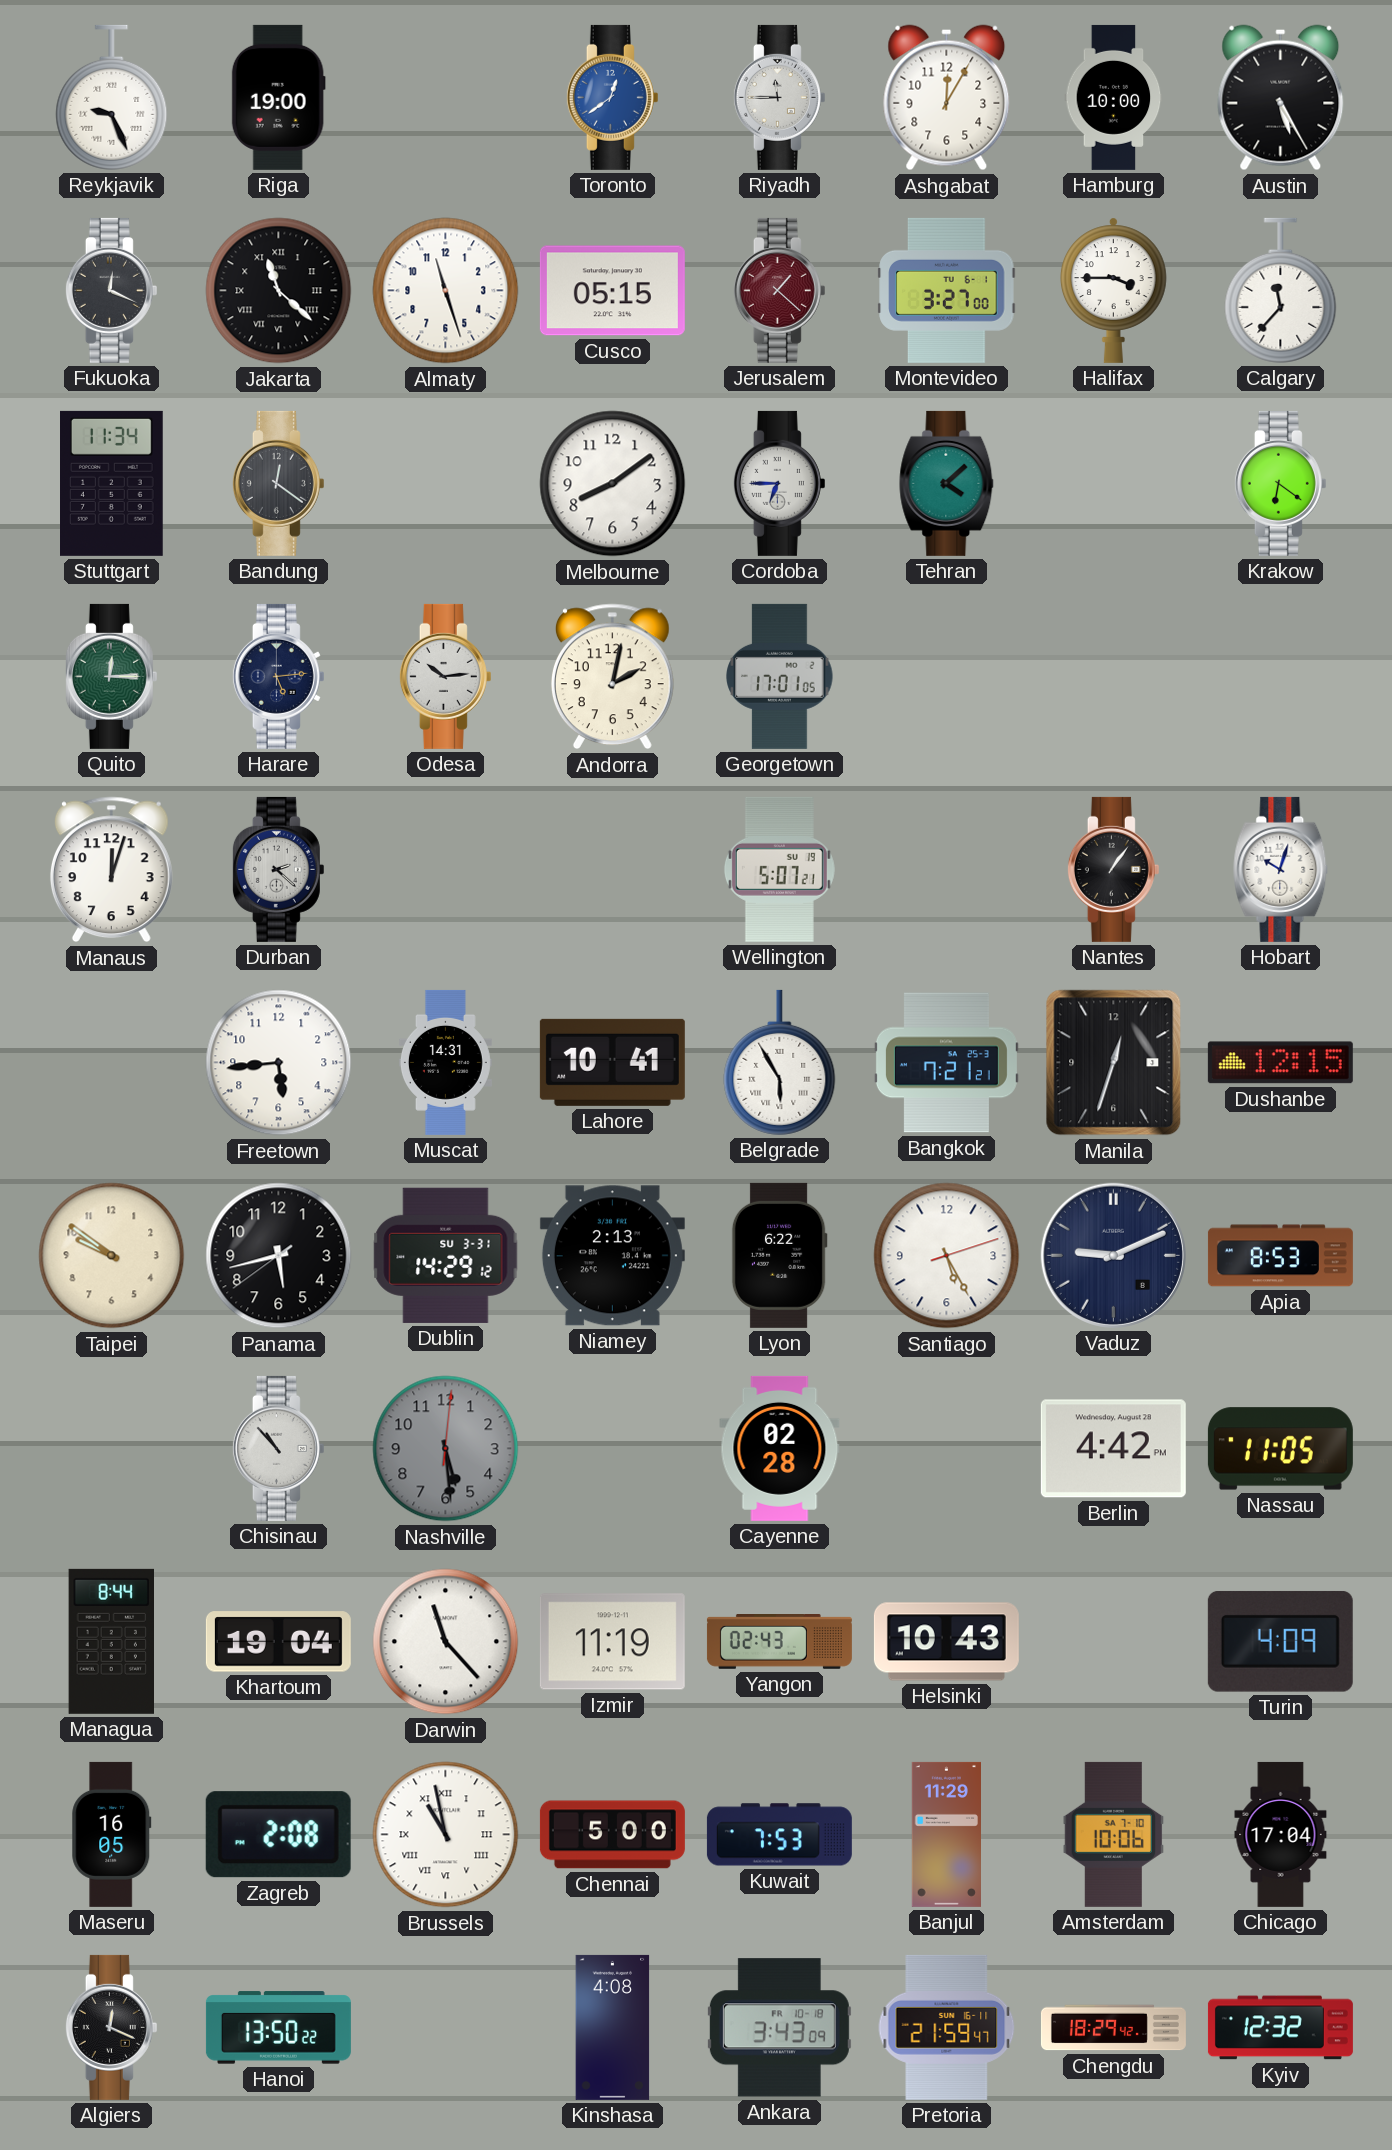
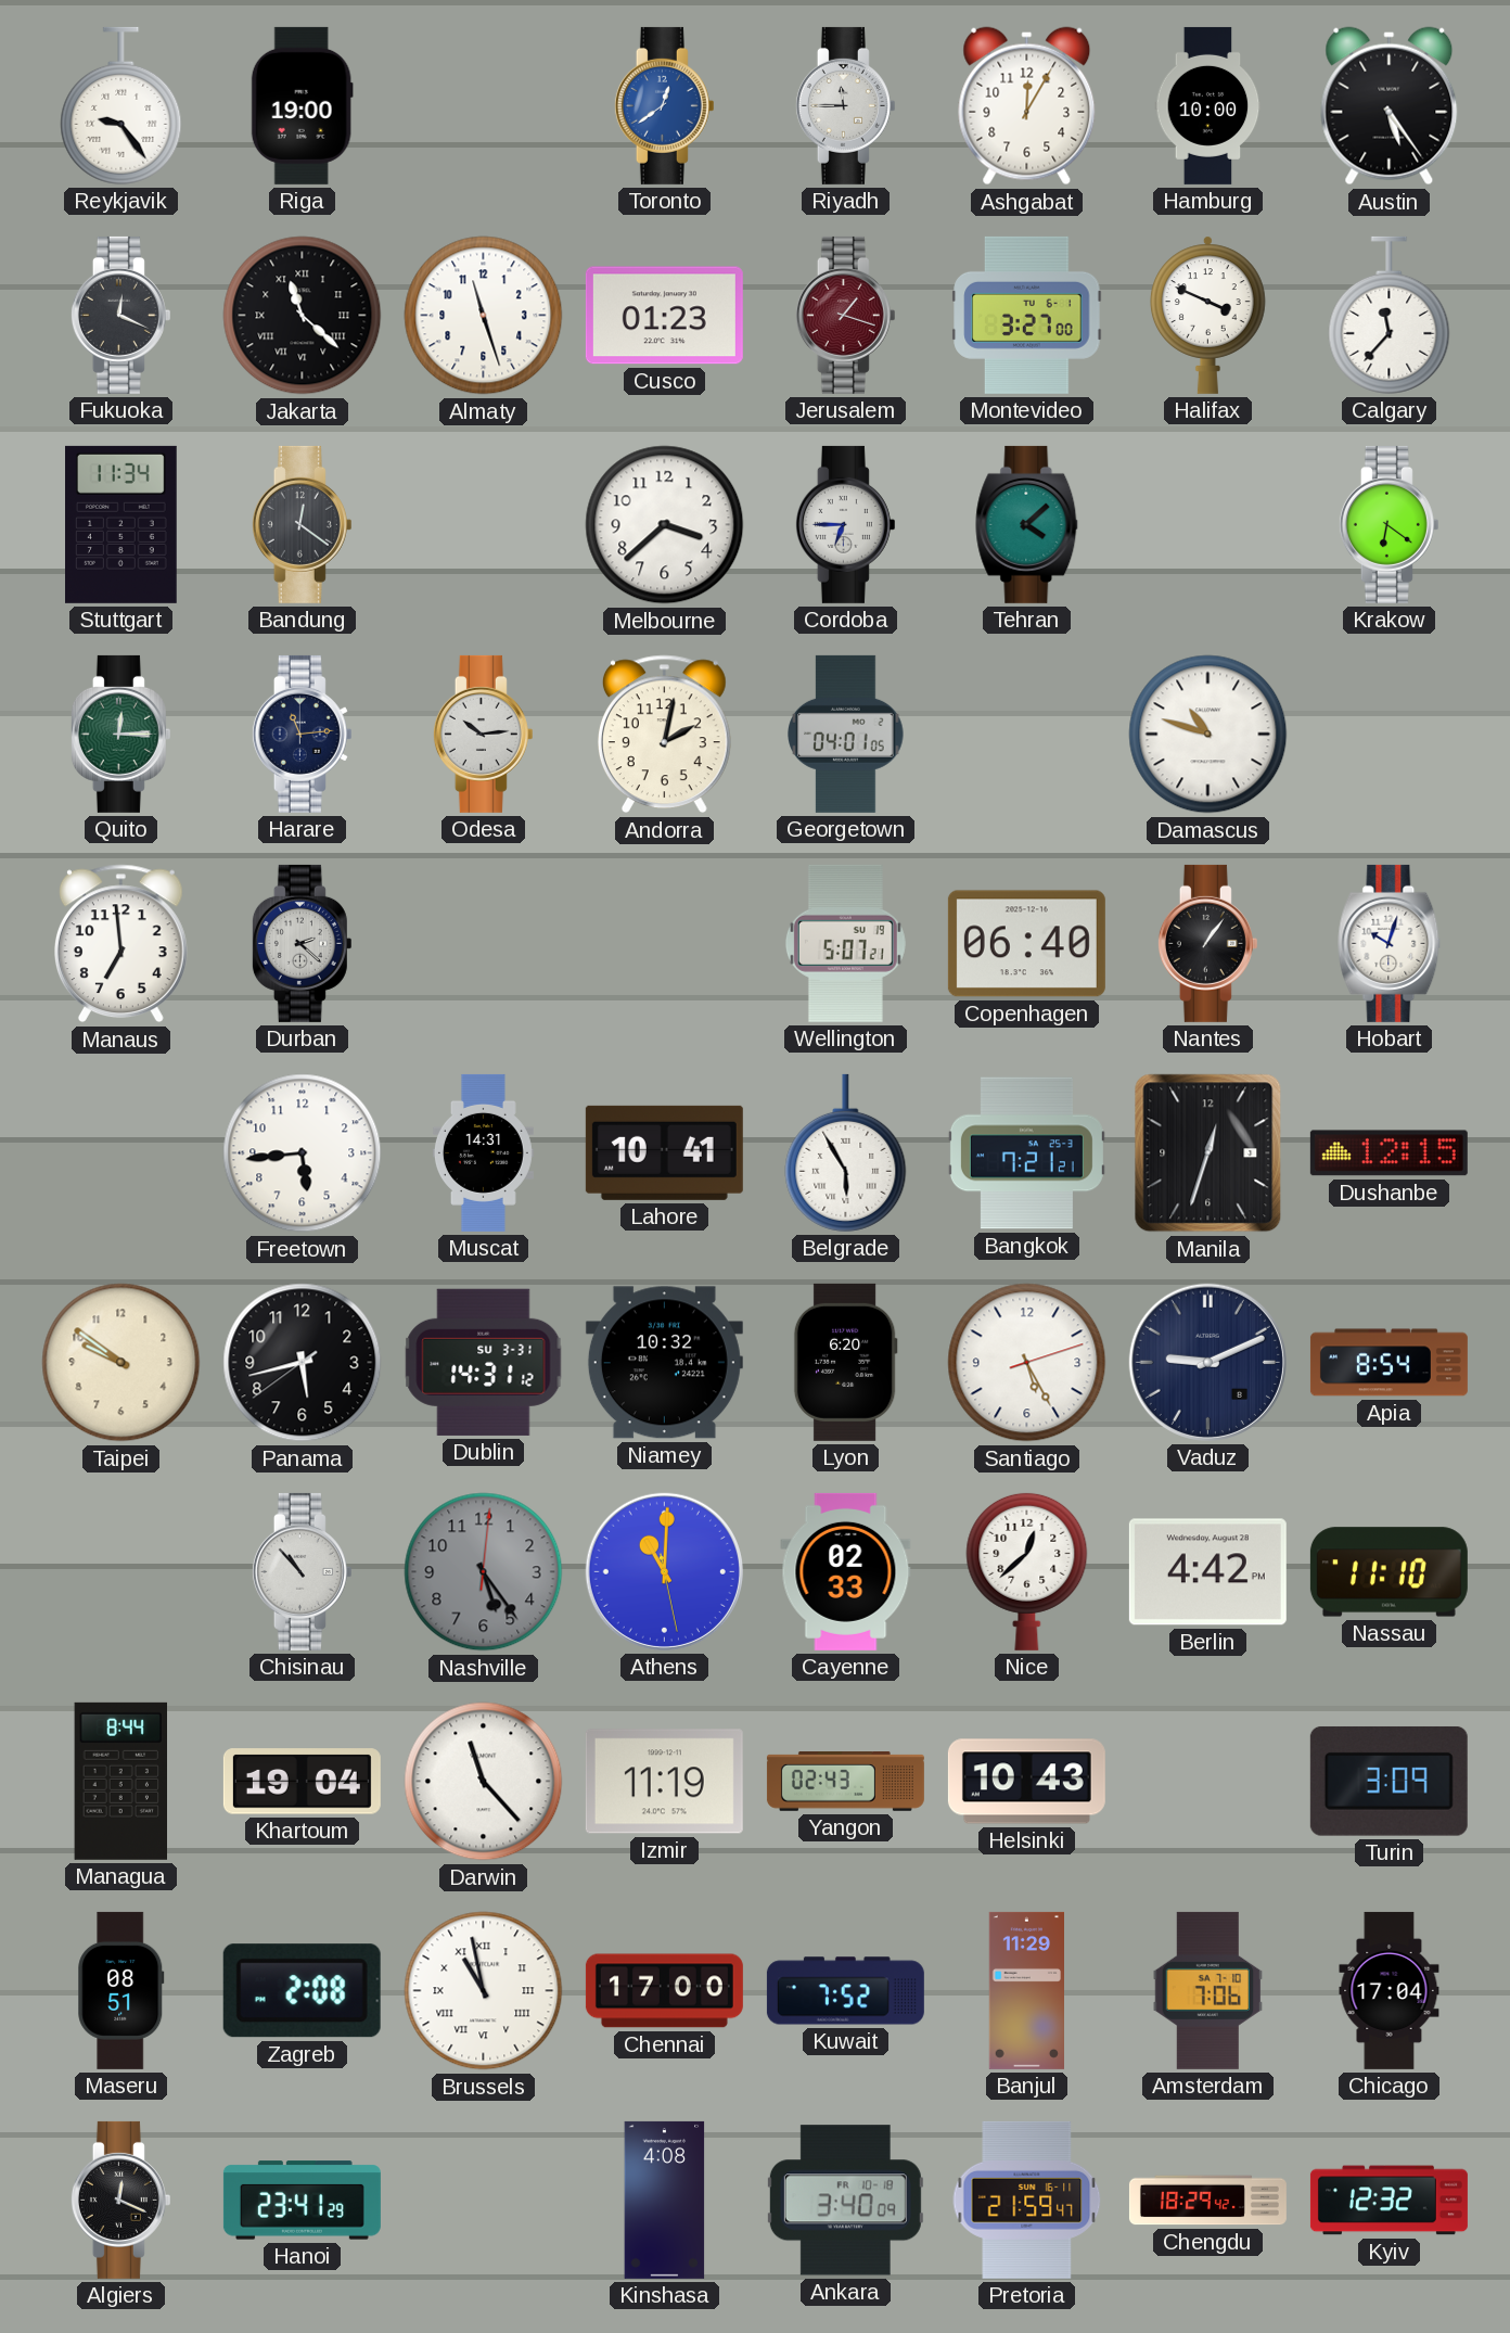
Reykjavik: 9:26 -> 9:24
Austin: 5:25 -> 5:24
Cusco: 05:15 -> 01:23
Jerusalem: 1:22 -> 1:18
Halifax: 3:45 -> 3:49
Melbourne: 8:09 -> 3:38
Harare: 5:14 -> 11:14
Georgetown: 17:01 -> 04:01
Damascus: none -> 10:48
Manaus: 12:03 -> 6:59
Copenhagen: none -> 06:40
Dublin: 14:29 -> 14:31
Niamey: 2:13 -> 10:32
Lyon: 6:22 -> 6:20
Apia: 8:53 -> 8:54
Nashville: 5:29 -> 5:24
Athens: none -> 11:00
Cayenne: 02:28 -> 02:33
Nice: none -> 12:38
Nassau: 11:05 -> 11:10
Turin: 4:09 -> 3:09
Maseru: 16:05 -> 08:51
Chennai: 5:00 -> 17:00
Kuwait: 7:53 -> 7:52
Amsterdam: 10:06 -> 7:06
Hanoi: 13:50 -> 23:41
Ankara: 3:43 -> 3:40
